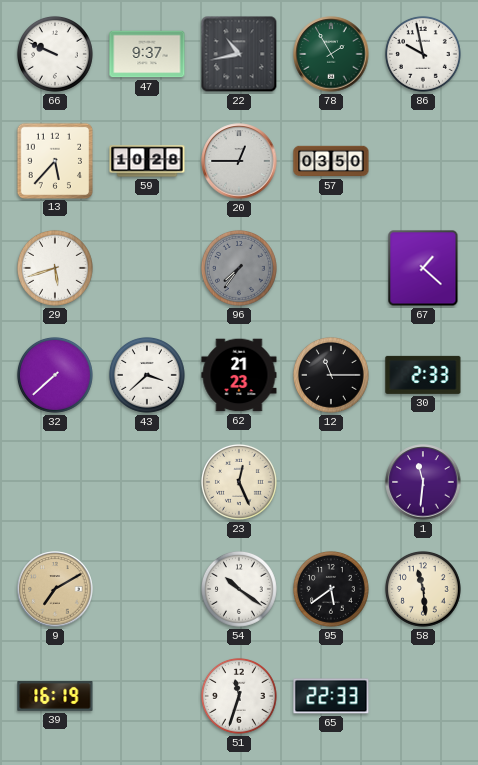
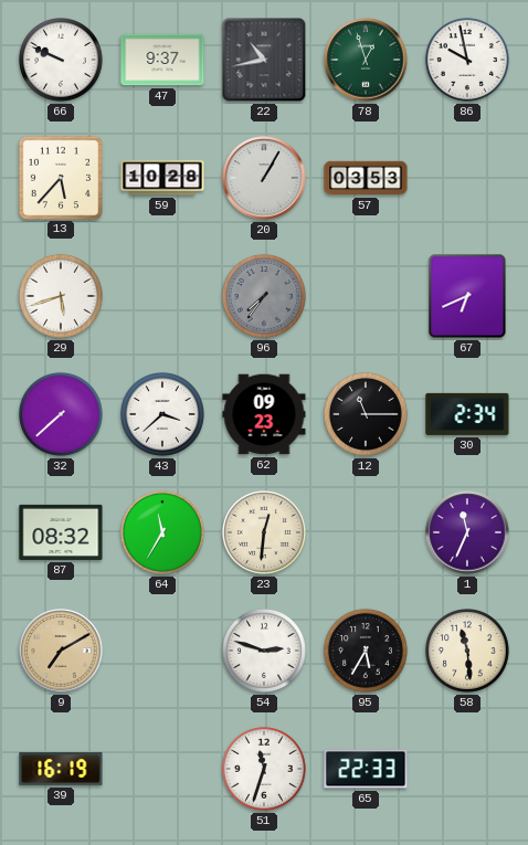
78: 1:55 -> 12:57
20: 12:45 -> 1:05
57: 03:50 -> 03:53
67: 1:22 -> 6:41
62: 21:23 -> 09:23
30: 2:33 -> 2:34
87: none -> 08:32
64: none -> 11:35
23: 12:26 -> 12:31
1: 11:31 -> 11:34
54: 10:21 -> 2:48
95: 5:39 -> 5:35
